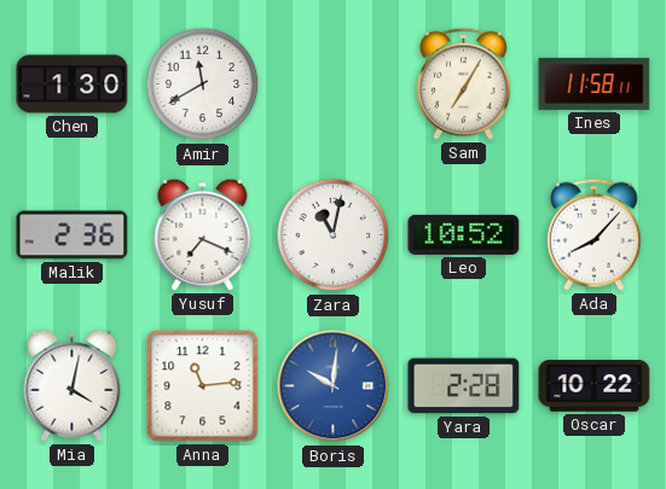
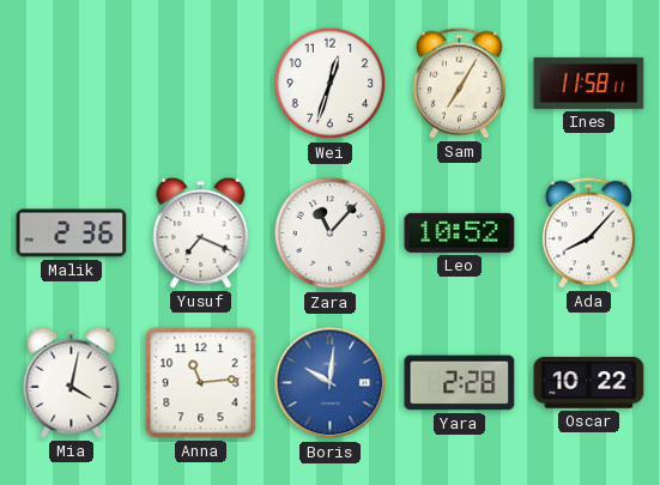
Chen: 1:30 -> none
Amir: 11:40 -> none
Wei: none -> 12:33
Zara: 11:02 -> 11:07
